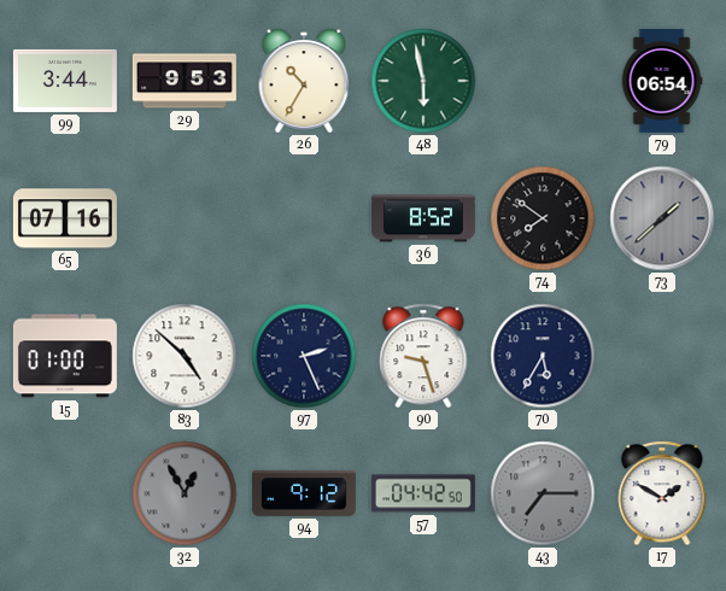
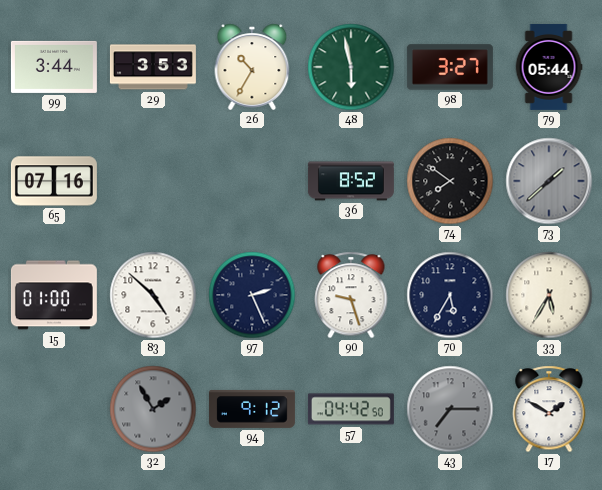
29: 9:53 -> 3:53
98: none -> 3:27
79: 06:54 -> 05:44
33: none -> 5:35
32: 12:55 -> 1:55
